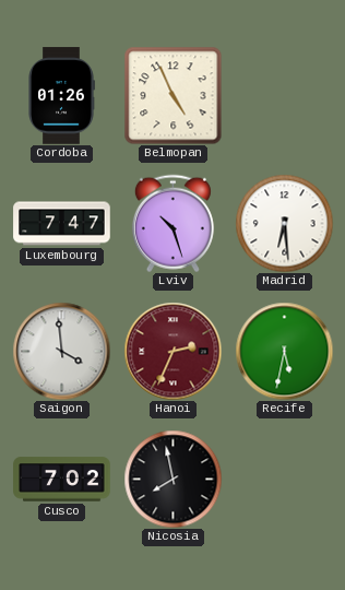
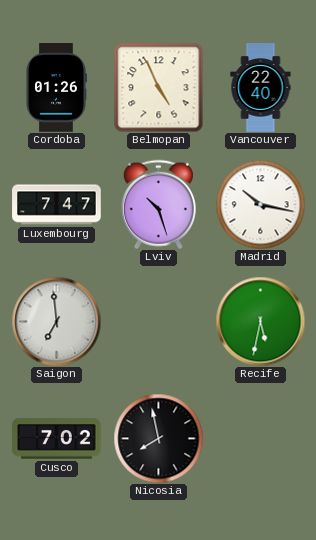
Vancouver: none -> 22:40
Madrid: 6:29 -> 10:17
Saigon: 3:59 -> 6:59
Hanoi: 2:34 -> none
